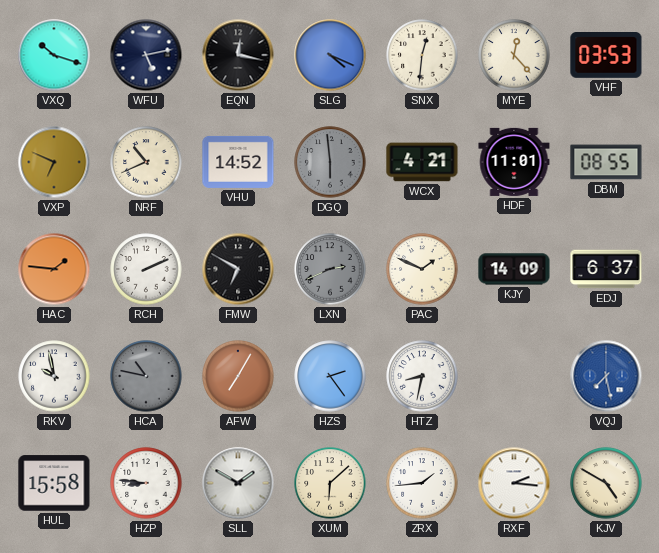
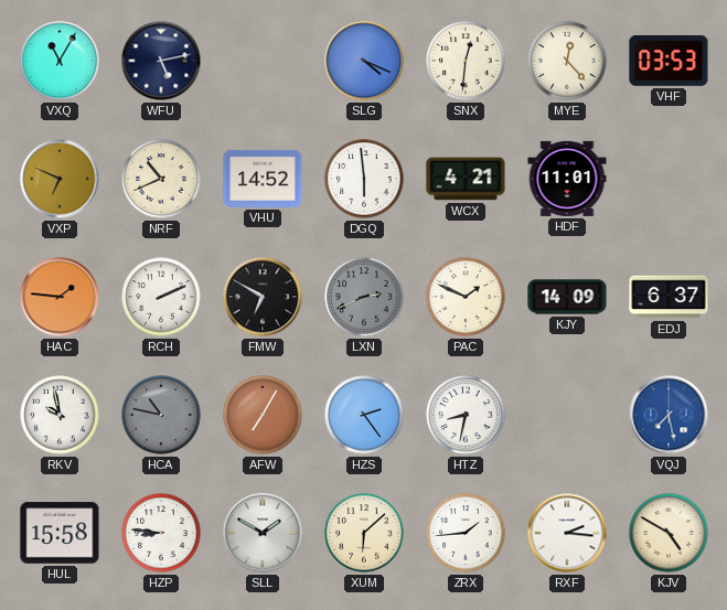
VXQ: 10:18 -> 11:05
EQN: 12:17 -> none
DGQ dial: grey -> white
DBM: 08:55 -> none
